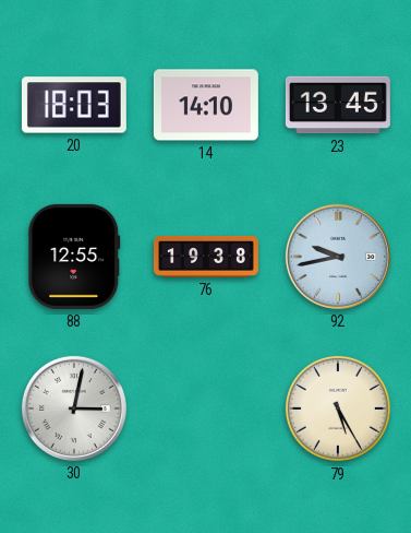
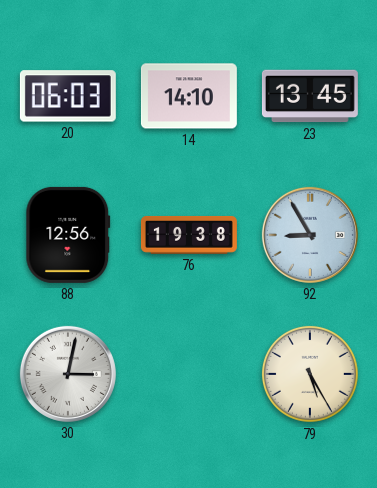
20: 18:03 -> 06:03
88: 12:55 -> 12:56
92: 9:43 -> 8:55
